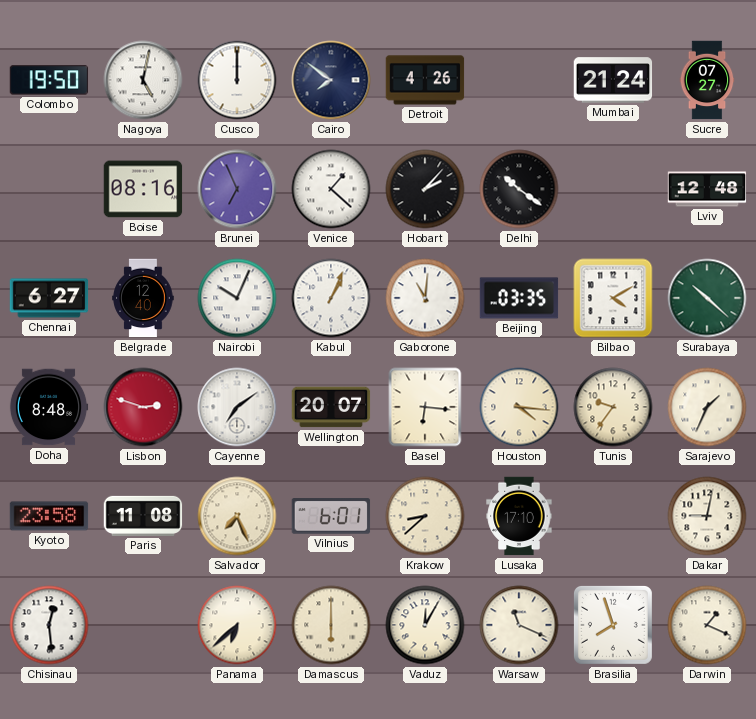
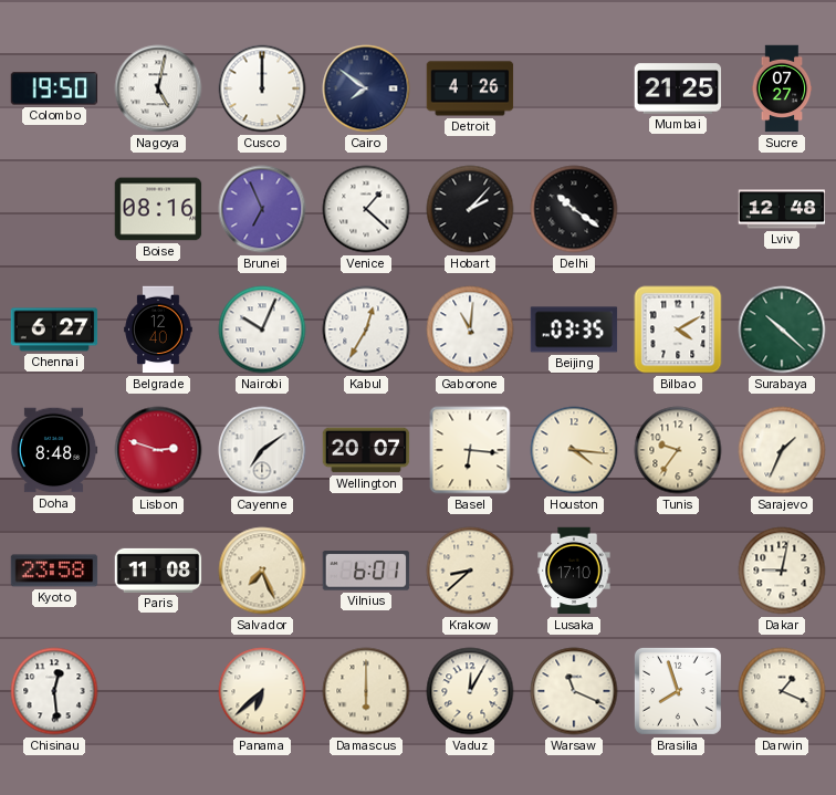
Mumbai: 21:24 -> 21:25
Kabul: 1:04 -> 12:35
